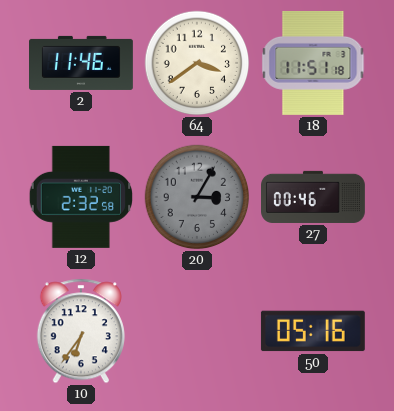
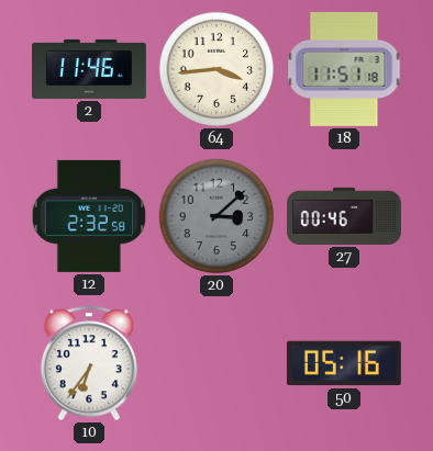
64: 3:39 -> 3:44
20: 3:05 -> 3:08
